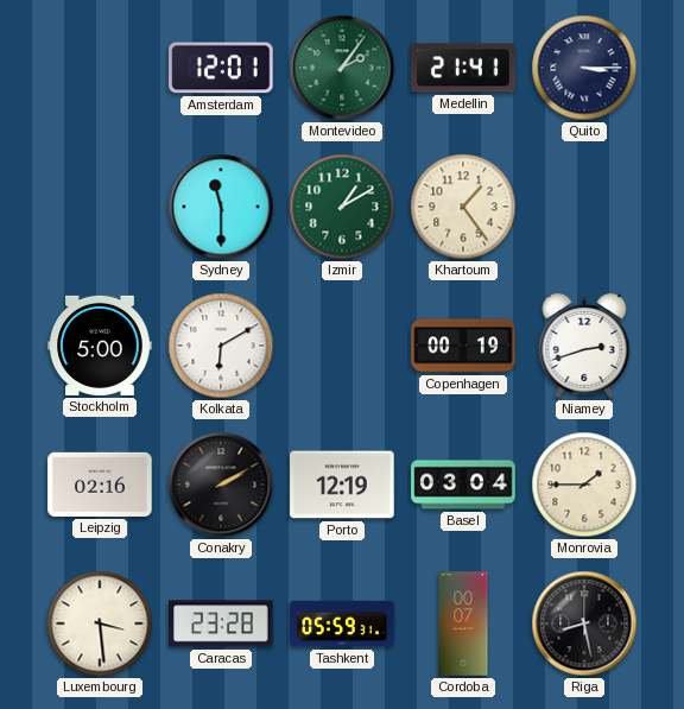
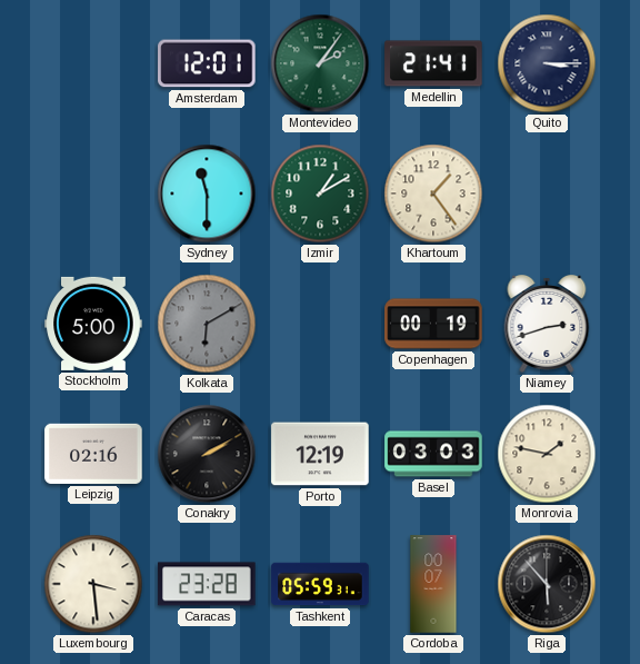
Kolkata dial: white -> grey
Basel: 03:04 -> 03:03
Monrovia: 1:45 -> 1:47
Riga: 8:28 -> 5:53
